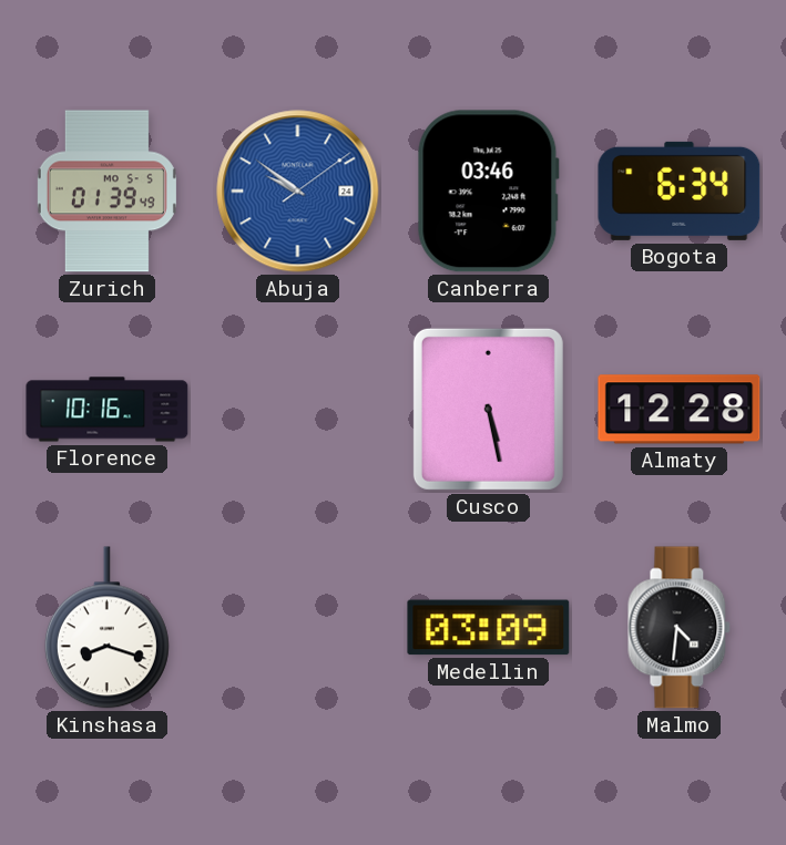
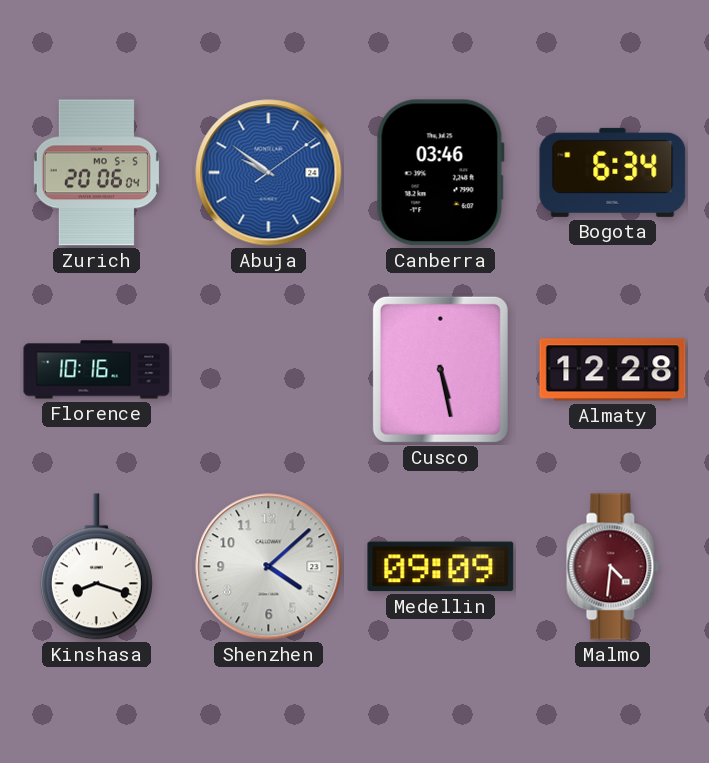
Zurich: 01:39 -> 20:06
Shenzhen: none -> 4:08
Medellin: 03:09 -> 09:09
Malmo dial: black -> burgundy
